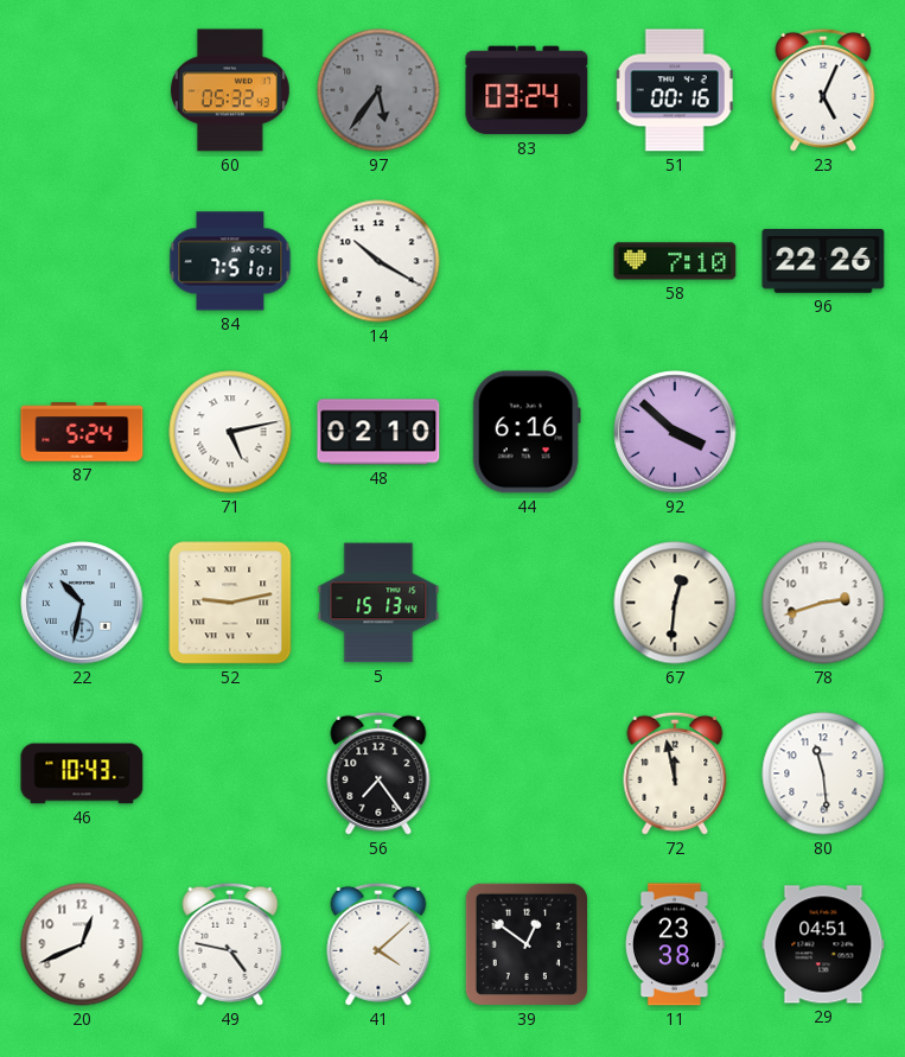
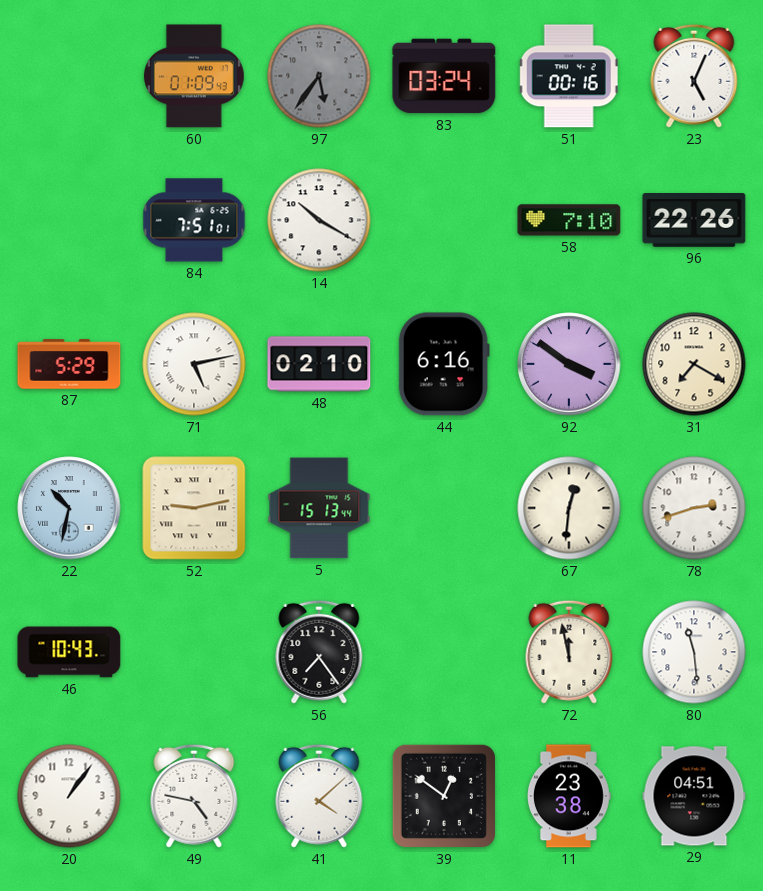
60: 05:32 -> 01:09
87: 5:24 -> 5:29
92: 3:52 -> 3:51
31: none -> 7:20
20: 12:41 -> 1:06
